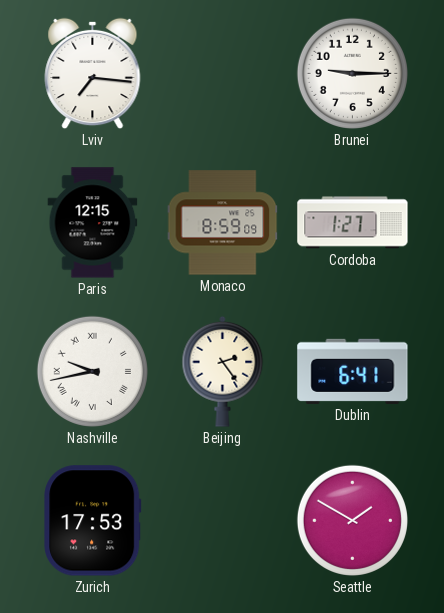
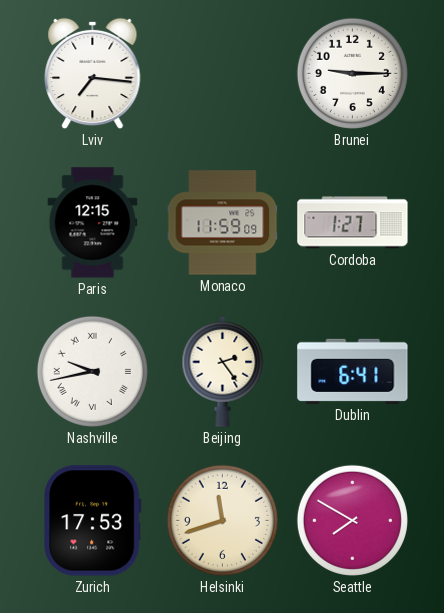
Monaco: 8:59 -> 11:59
Helsinki: none -> 11:42
Seattle: 1:50 -> 7:50
